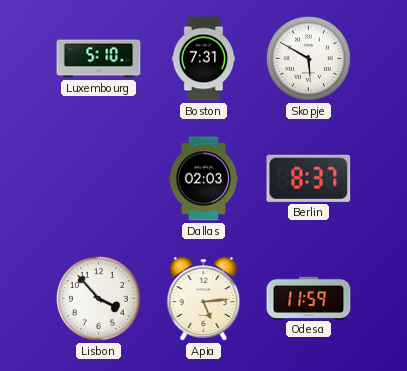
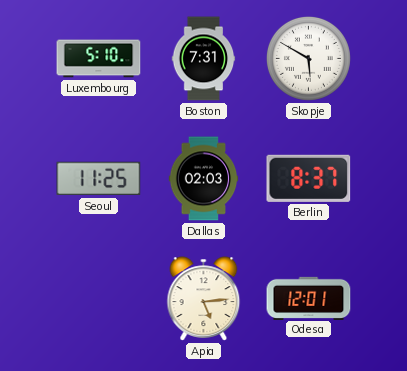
Seoul: none -> 11:25
Lisbon: 3:53 -> none
Odesa: 11:59 -> 12:01
